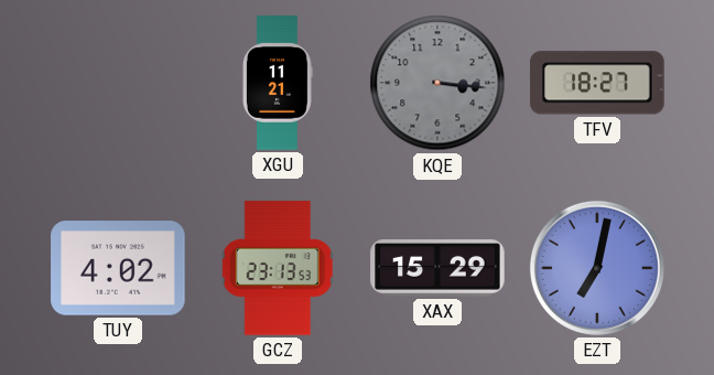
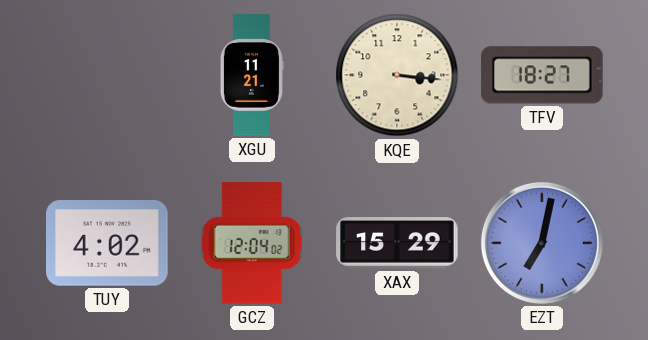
KQE dial: grey -> cream
GCZ: 23:13 -> 12:04
